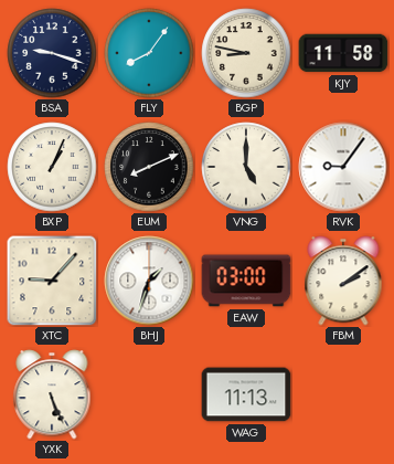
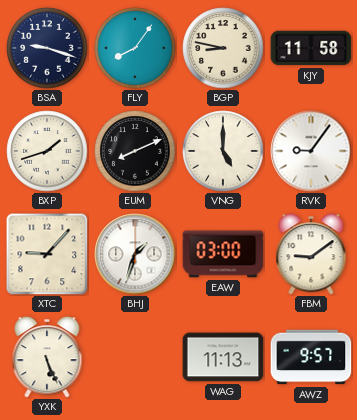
BXP: 1:04 -> 1:42
FBM: 2:09 -> 9:09
AWZ: none -> 9:57
